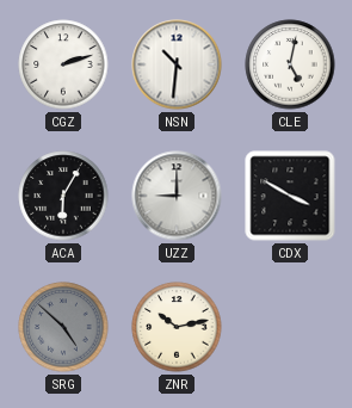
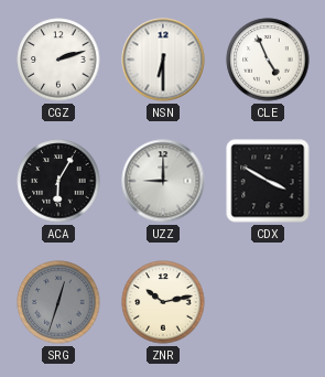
NSN: 10:31 -> 6:30
CLE: 5:02 -> 4:56
SRG: 4:52 -> 12:33
